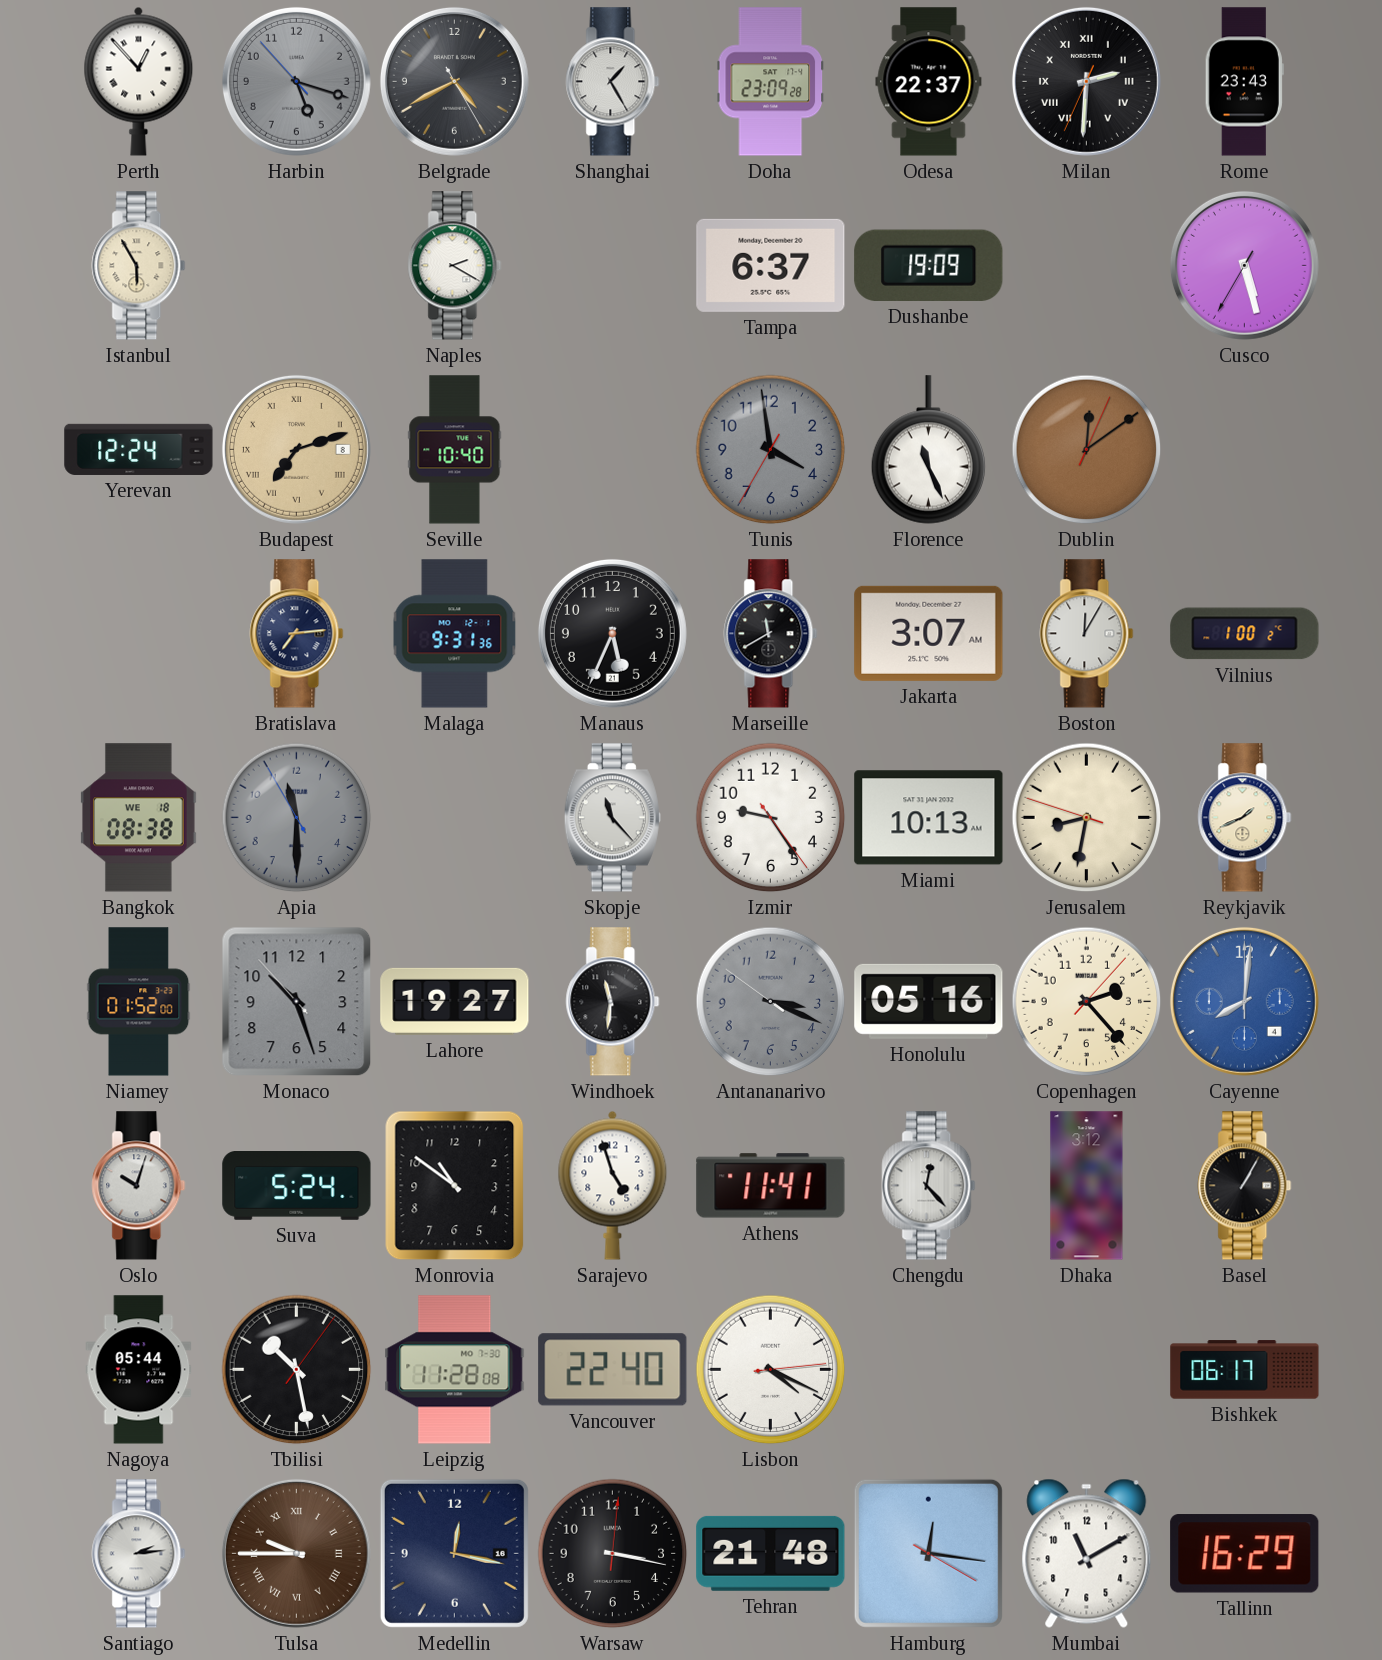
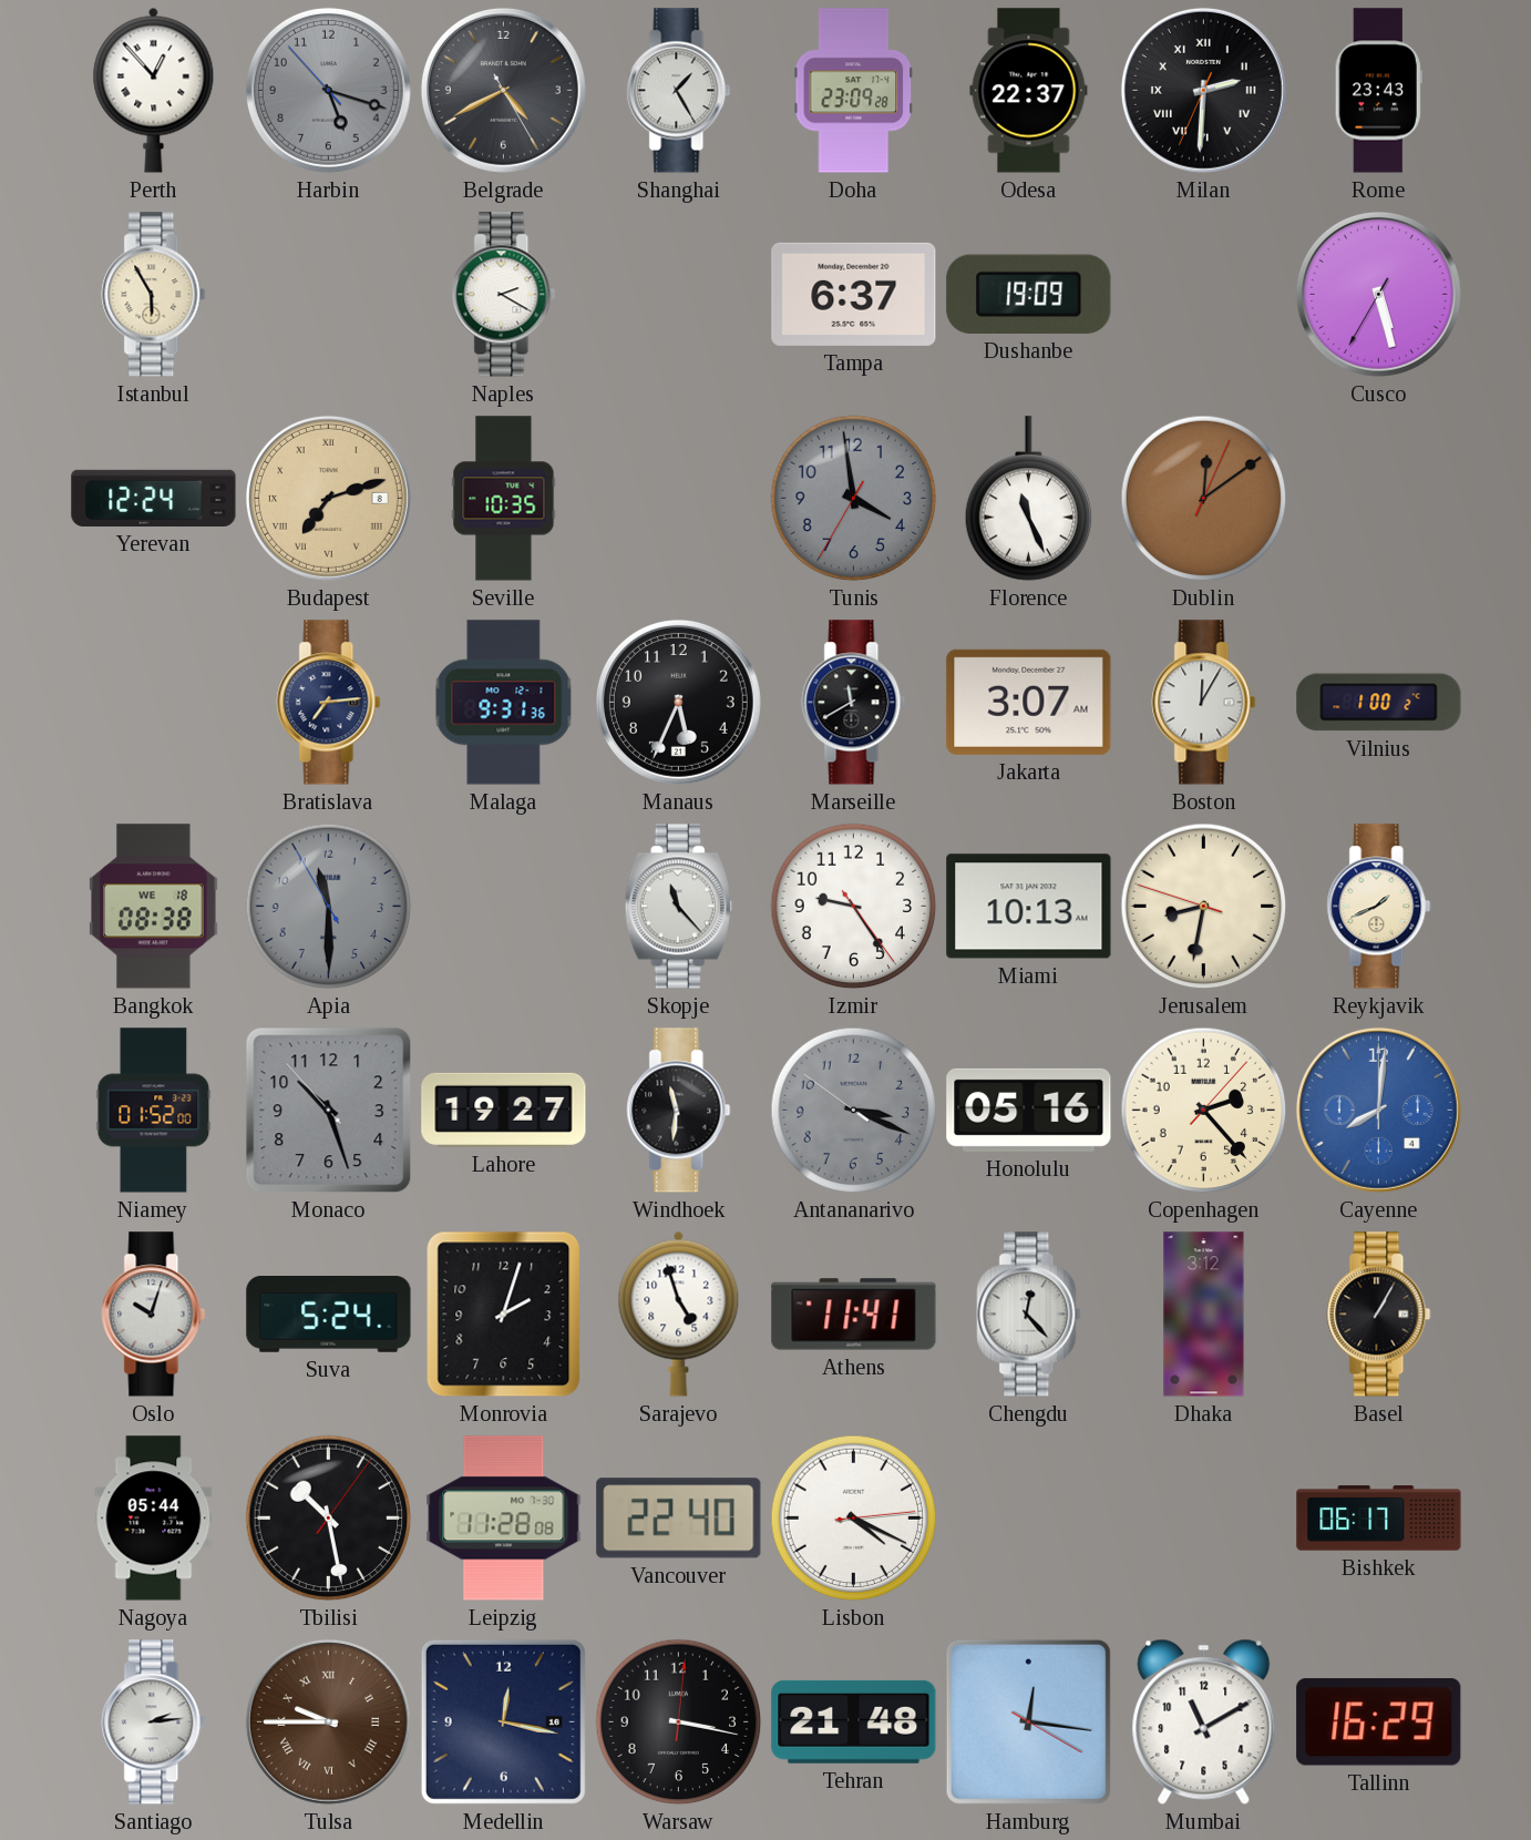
Seville: 10:40 -> 10:35
Monrovia: 10:51 -> 2:03
